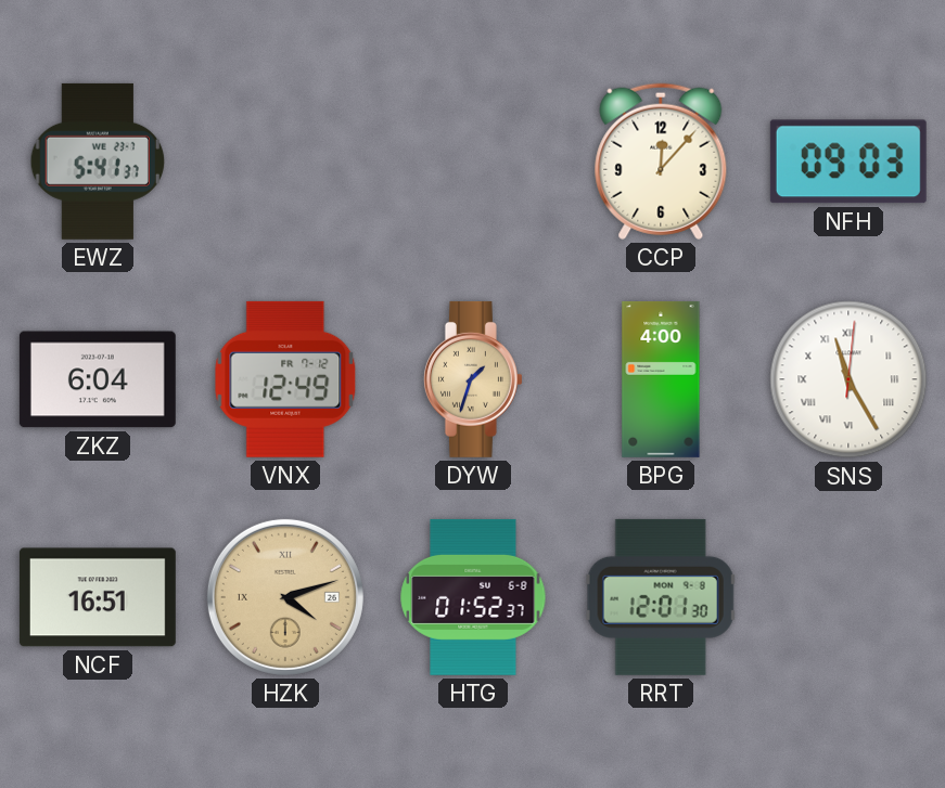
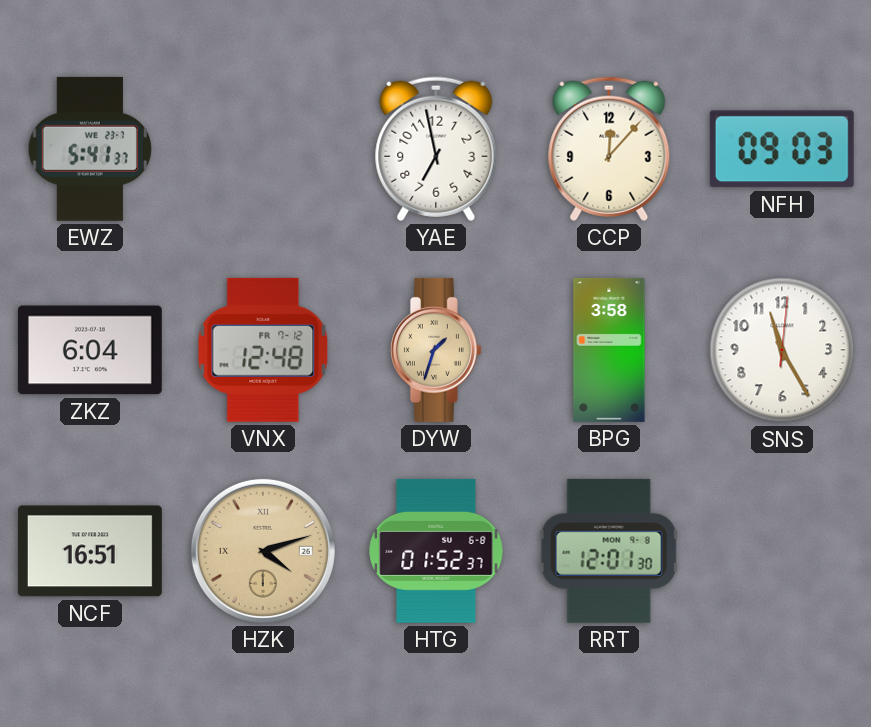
YAE: none -> 6:58
VNX: 12:49 -> 12:48
BPG: 4:00 -> 3:58
SNS numerals: Roman -> Arabic
